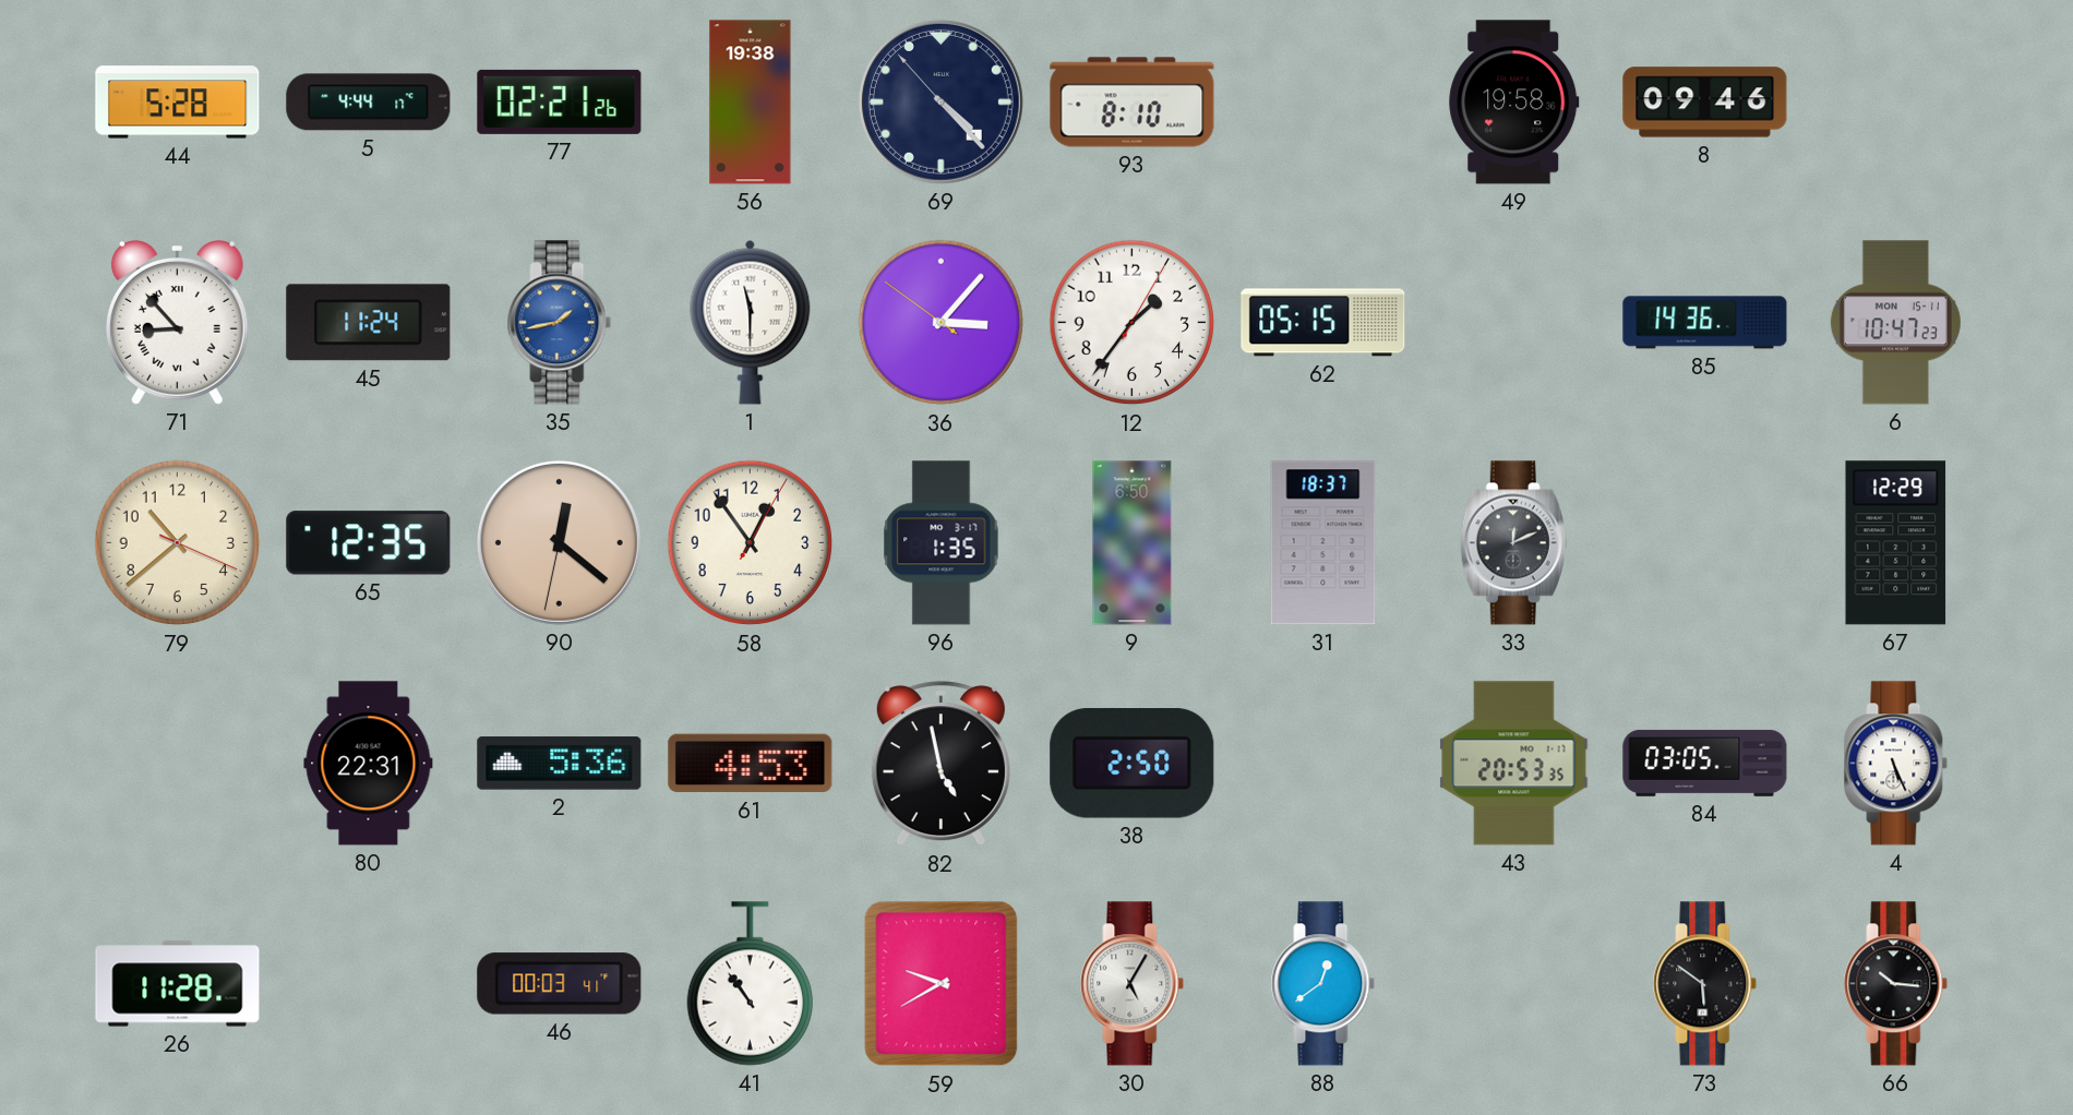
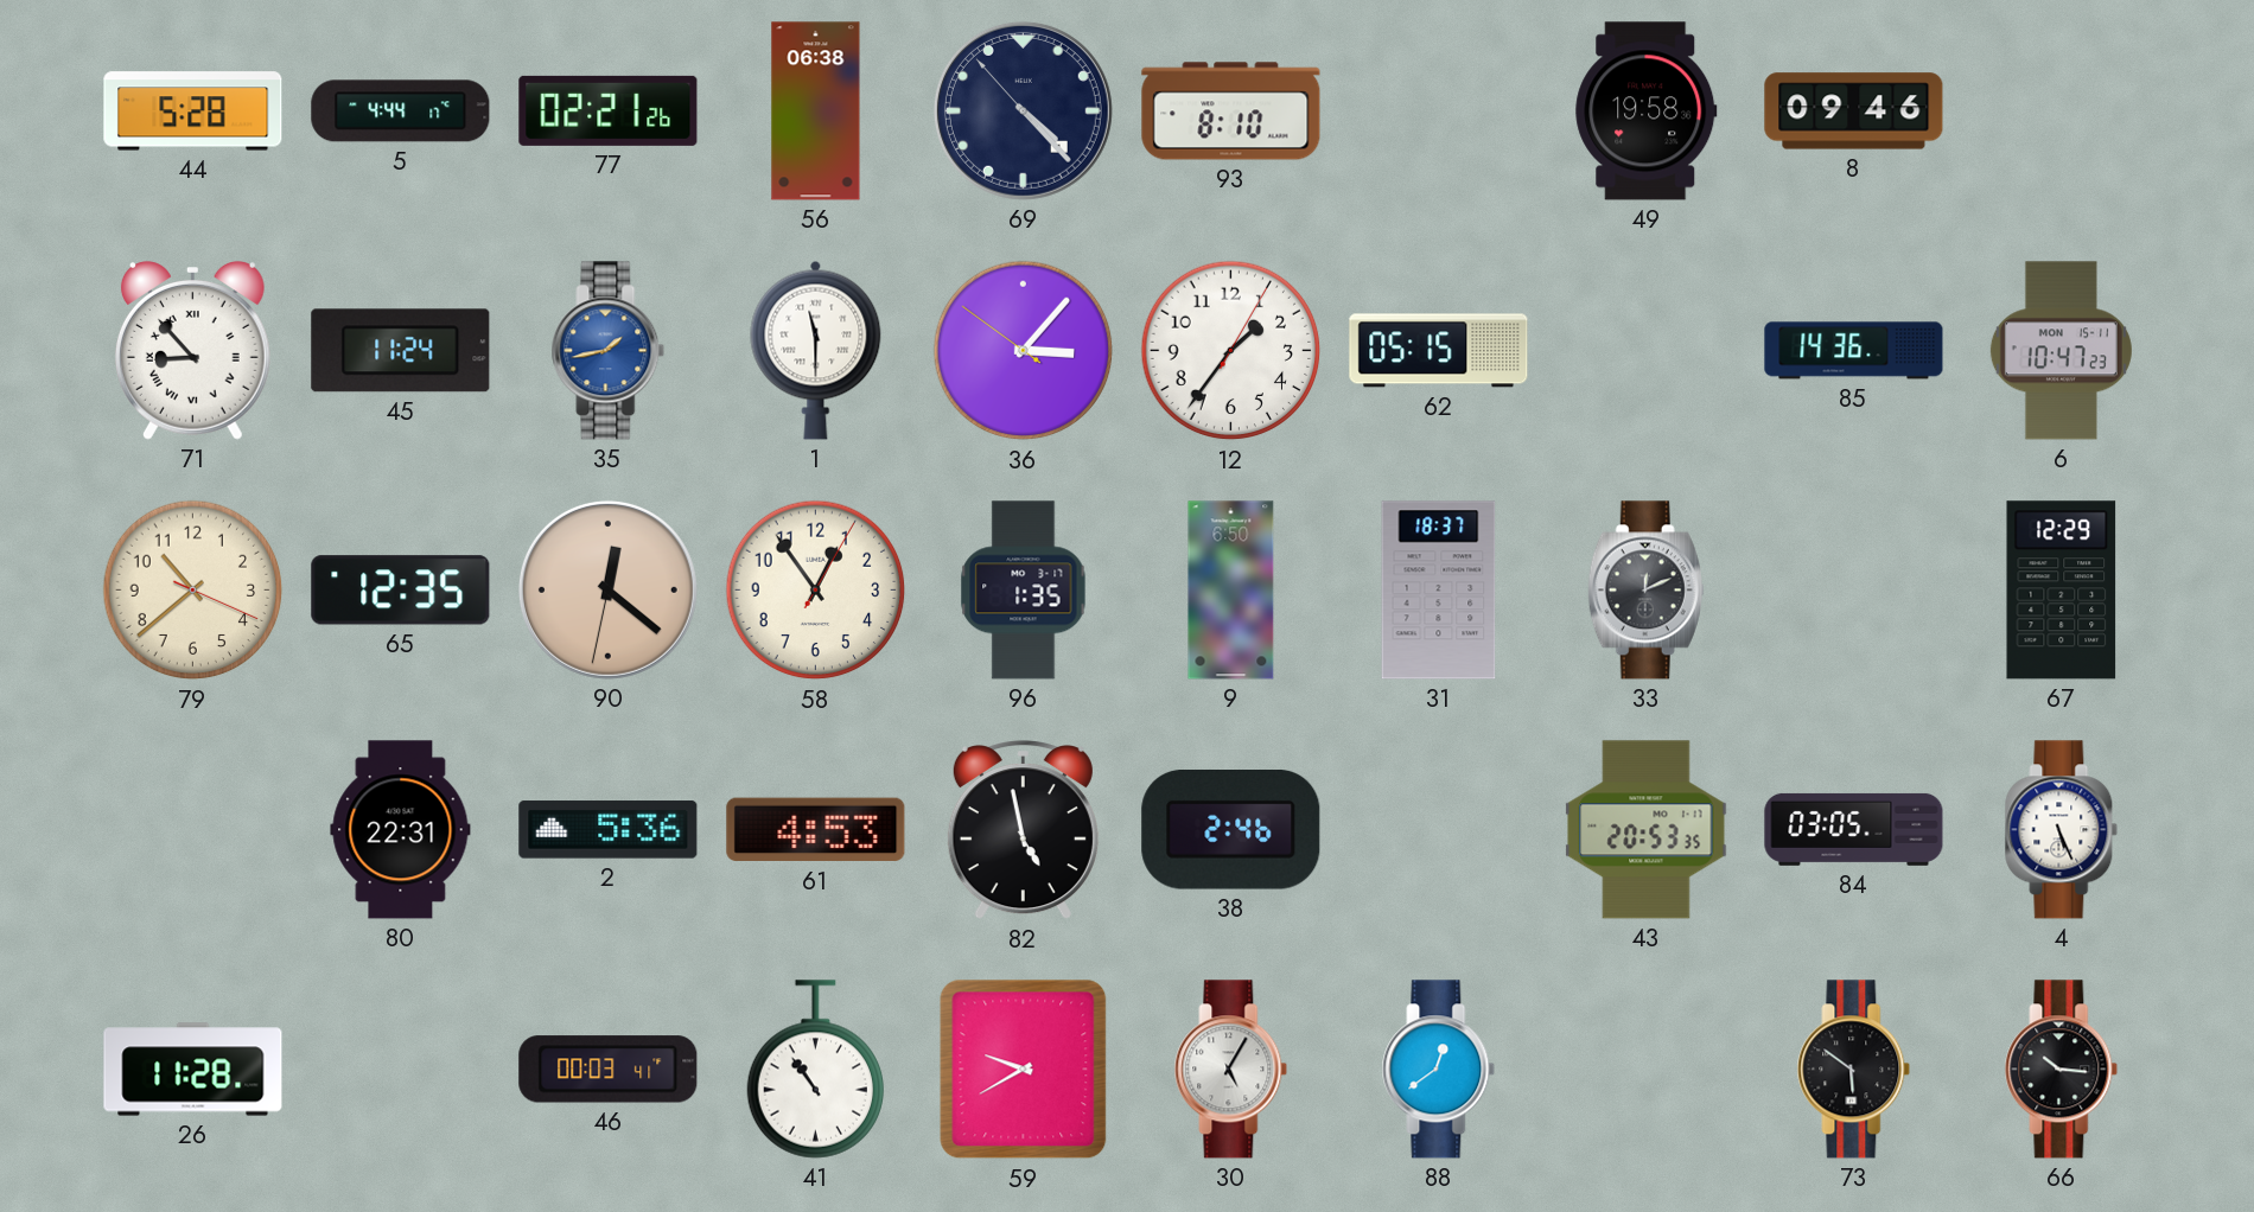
56: 19:38 -> 06:38
38: 2:50 -> 2:46
